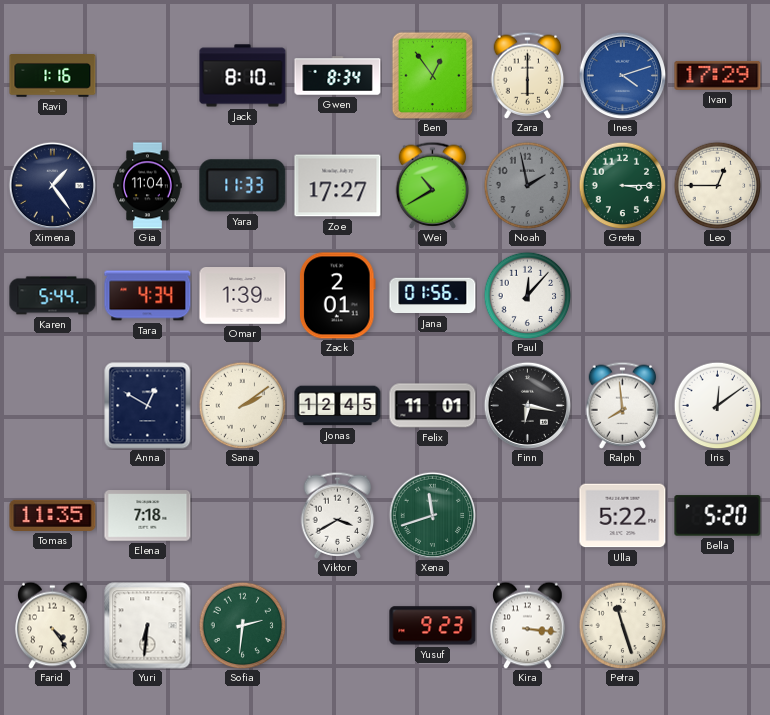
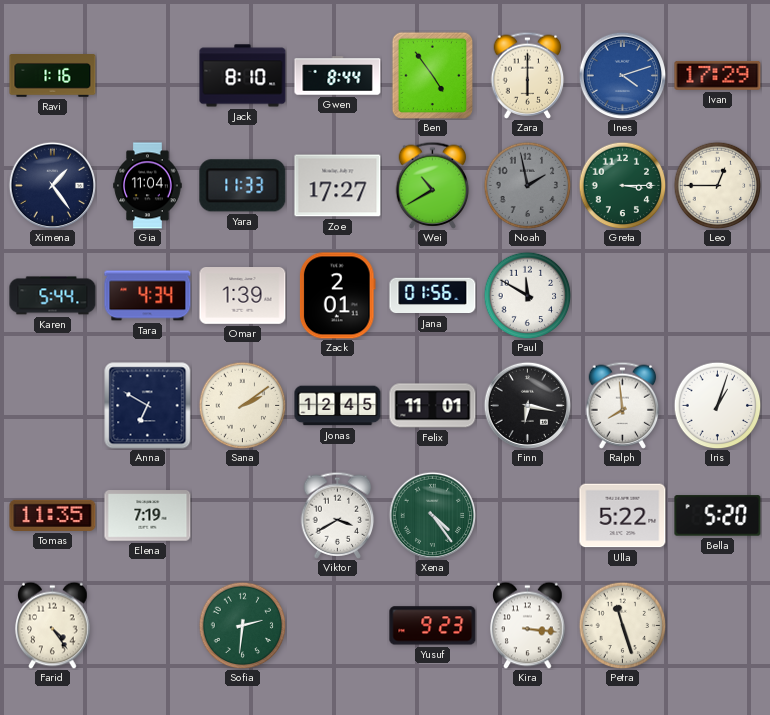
Gwen: 8:34 -> 8:44
Ben: 12:54 -> 4:54
Paul: 12:07 -> 11:50
Anna: 12:50 -> 6:50
Iris: 12:09 -> 1:03
Elena: 7:18 -> 7:19
Xena: 11:42 -> 4:24
Yuri: 6:31 -> none
